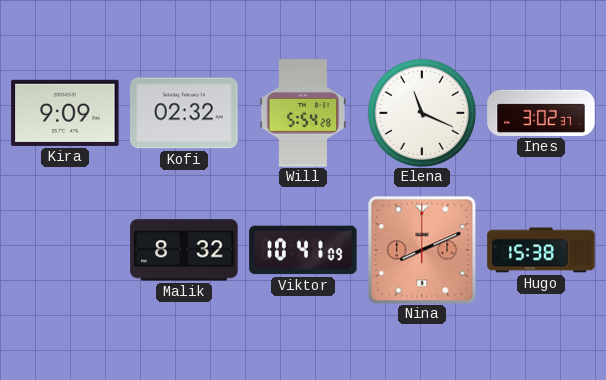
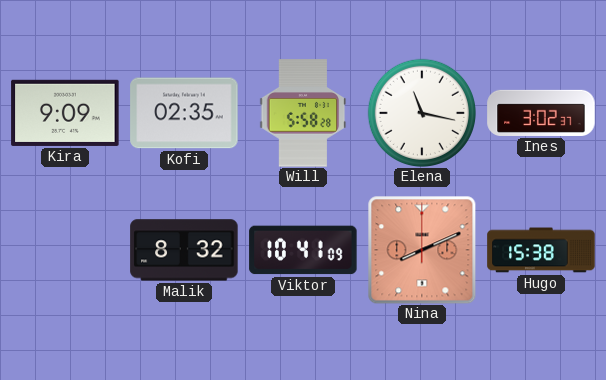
Kofi: 02:32 -> 02:35
Will: 5:54 -> 5:58
Elena: 11:19 -> 11:17
